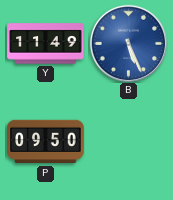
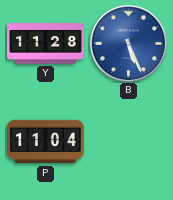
Y: 11:49 -> 11:28
P: 09:50 -> 11:04
